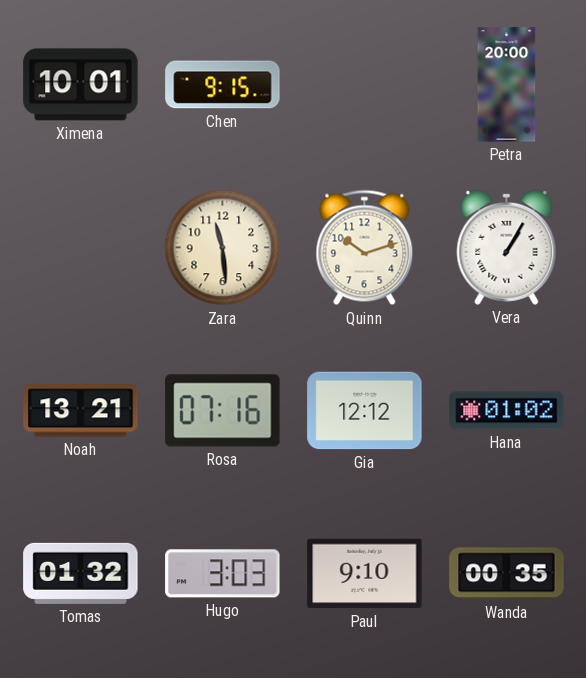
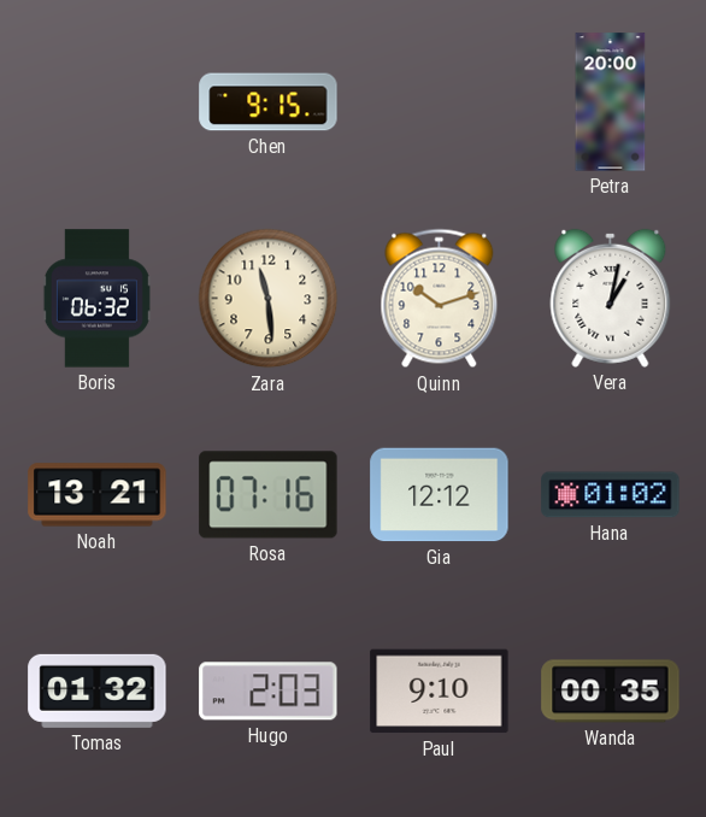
Ximena: 10:01 -> none
Boris: none -> 06:32
Vera: 1:05 -> 1:02
Hugo: 3:03 -> 2:03
